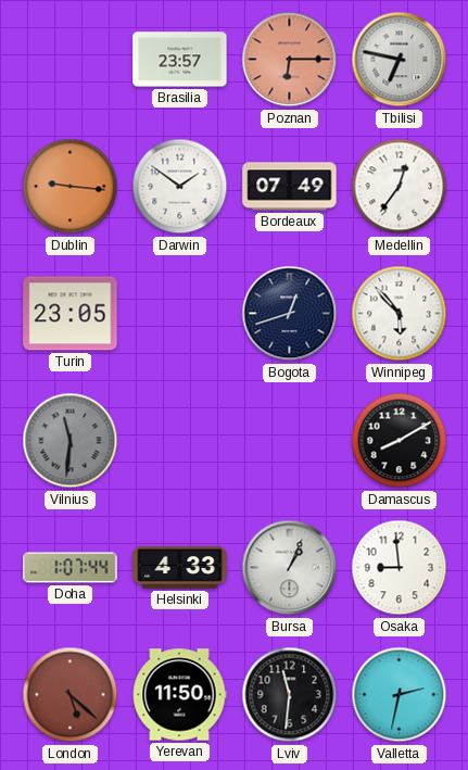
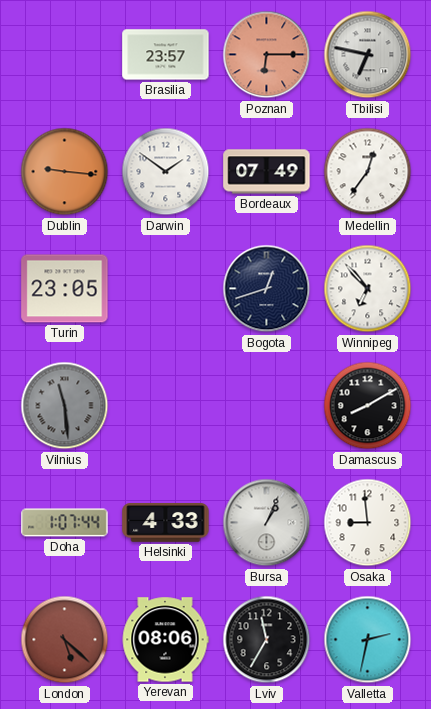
Winnipeg: 5:53 -> 6:53
Vilnius: 11:31 -> 11:29
Yerevan: 11:50 -> 08:06
Lviv: 11:31 -> 11:35
